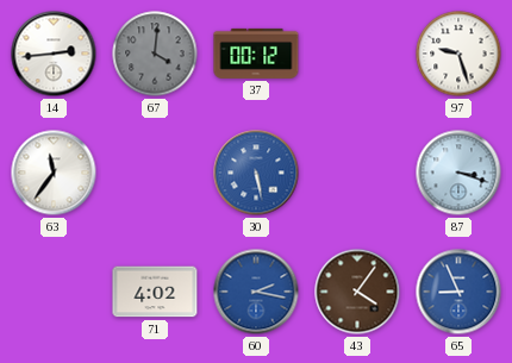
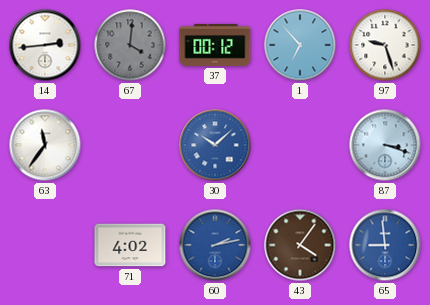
1: none -> 6:53
30: 5:28 -> 10:08
60: 2:17 -> 2:13
65: 8:56 -> 8:59
